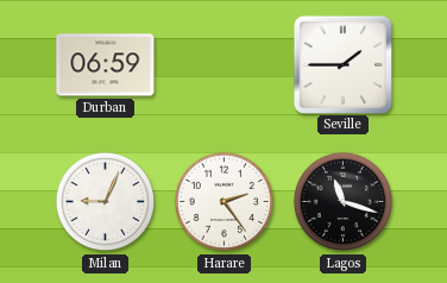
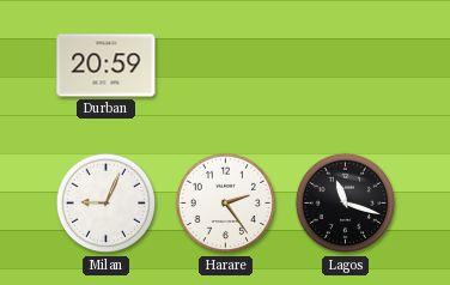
Durban: 06:59 -> 20:59
Seville: 1:45 -> none
